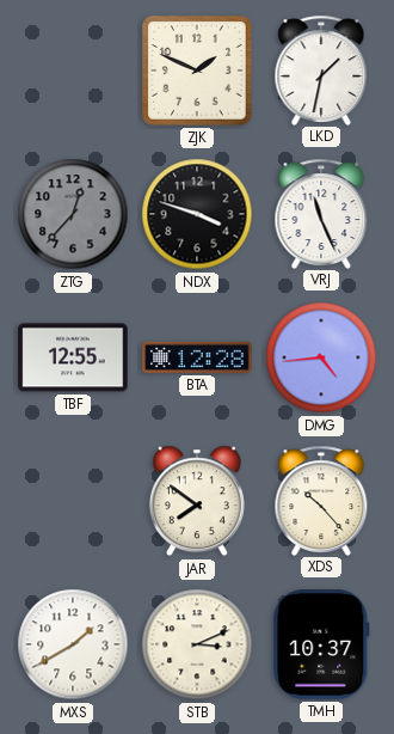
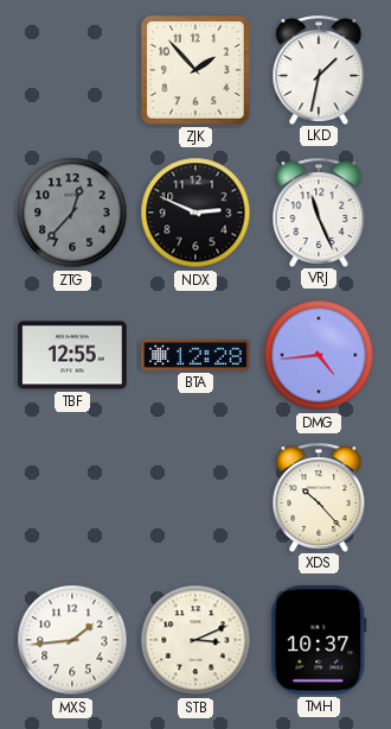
ZJK: 1:49 -> 1:53
NDX: 3:48 -> 2:49
JAR: 7:51 -> none
MXS: 1:40 -> 1:44
